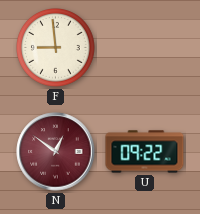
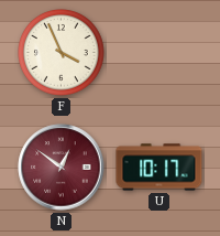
F: 8:59 -> 3:56
U: 09:22 -> 10:17
